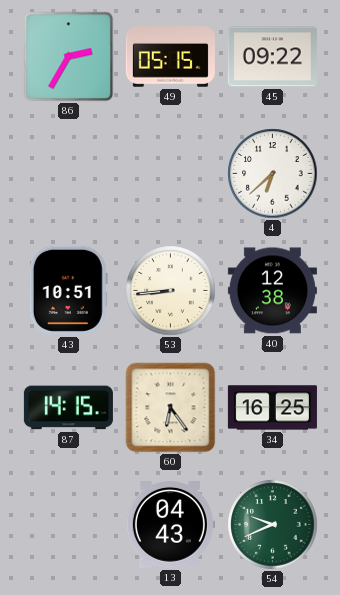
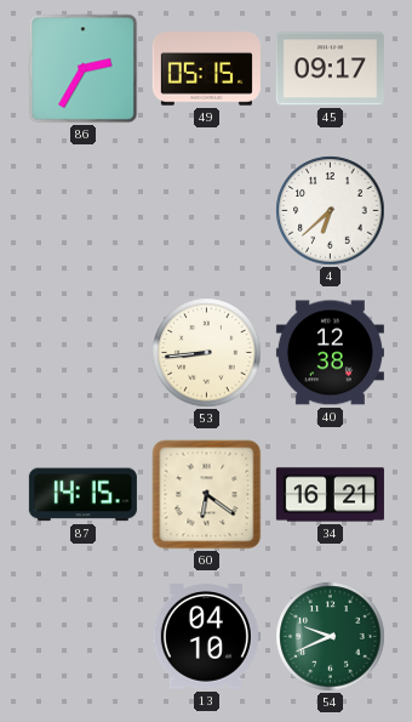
45: 09:22 -> 09:17
43: 10:51 -> none
60: 6:24 -> 6:21
34: 16:25 -> 16:21
13: 04:43 -> 04:10
